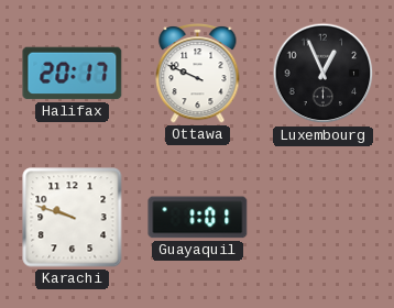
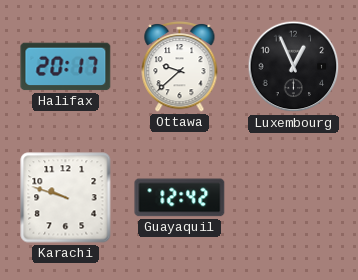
Ottawa: 9:49 -> 9:38
Guayaquil: 1:01 -> 12:42
